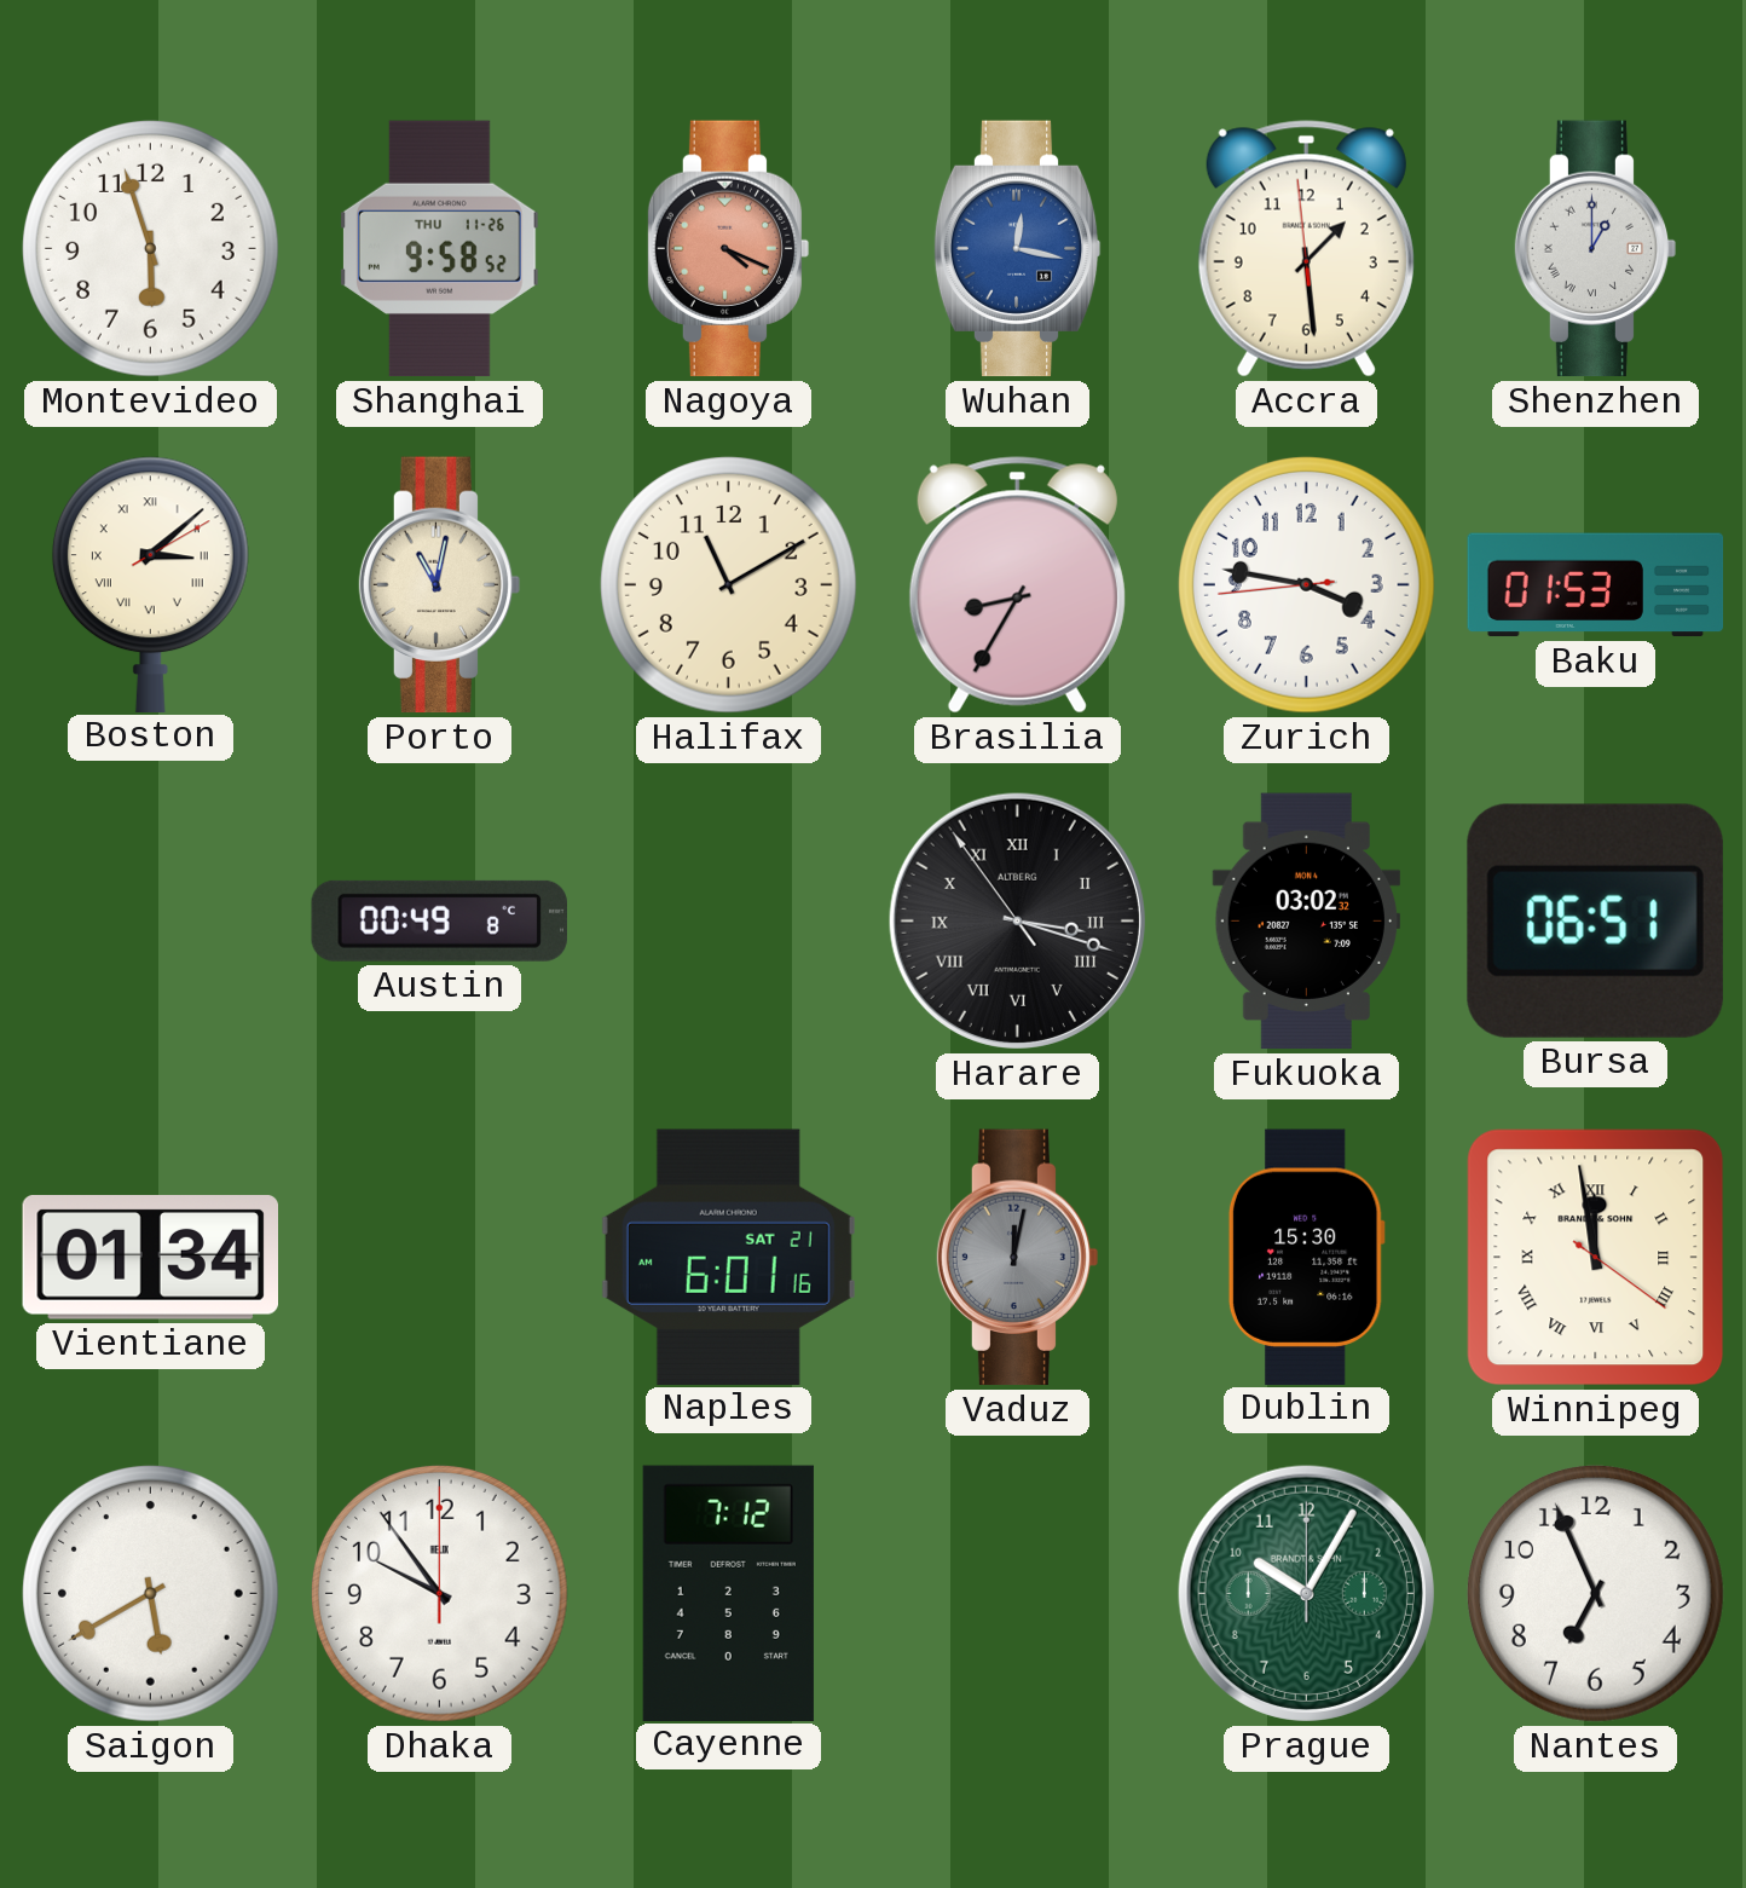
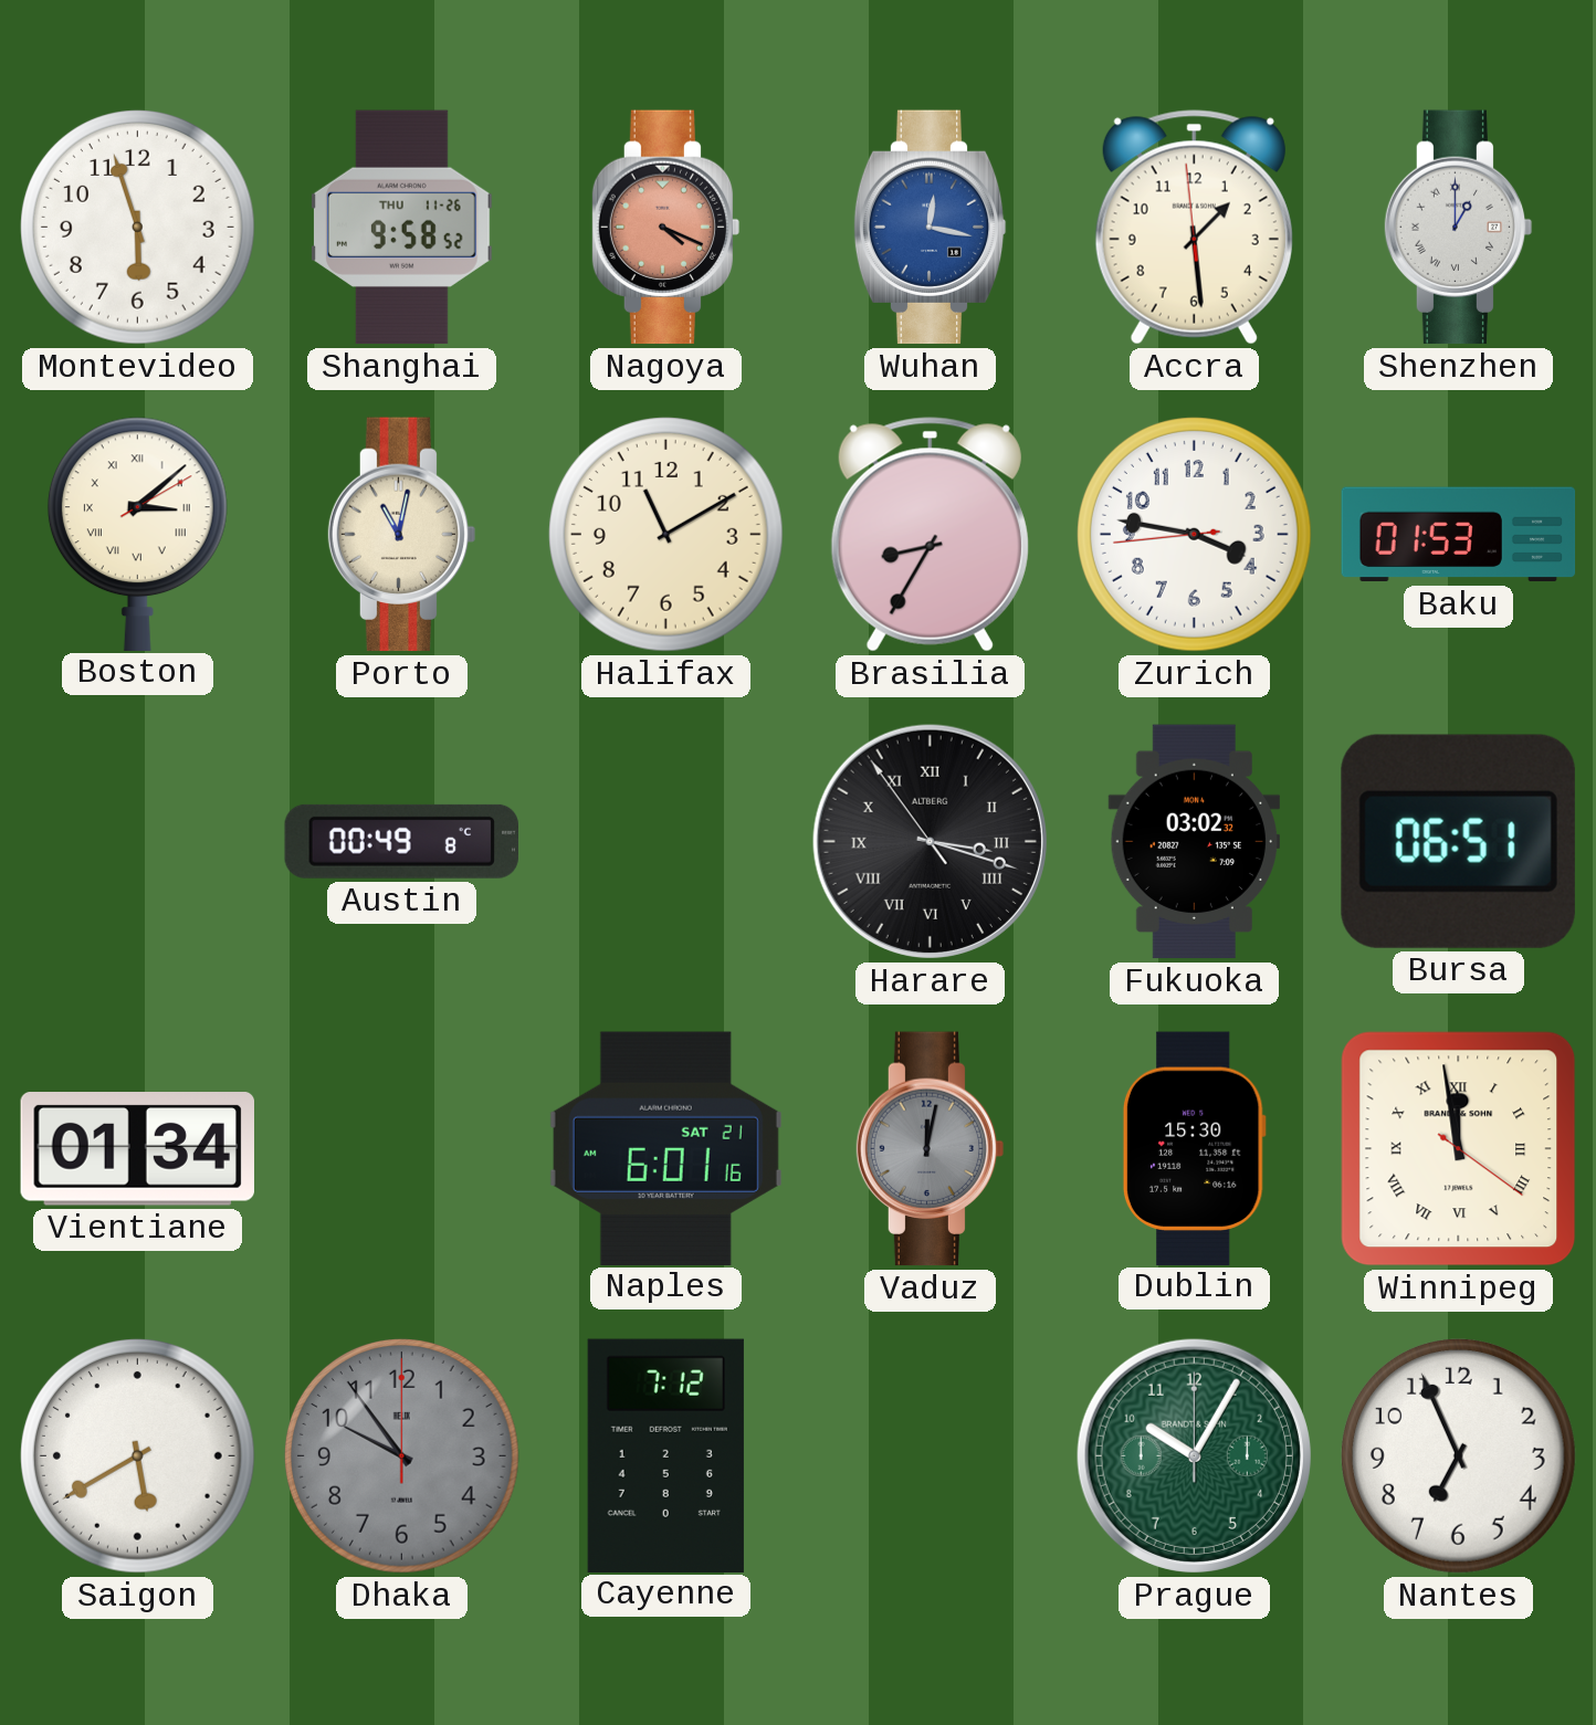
Dhaka dial: white -> grey
